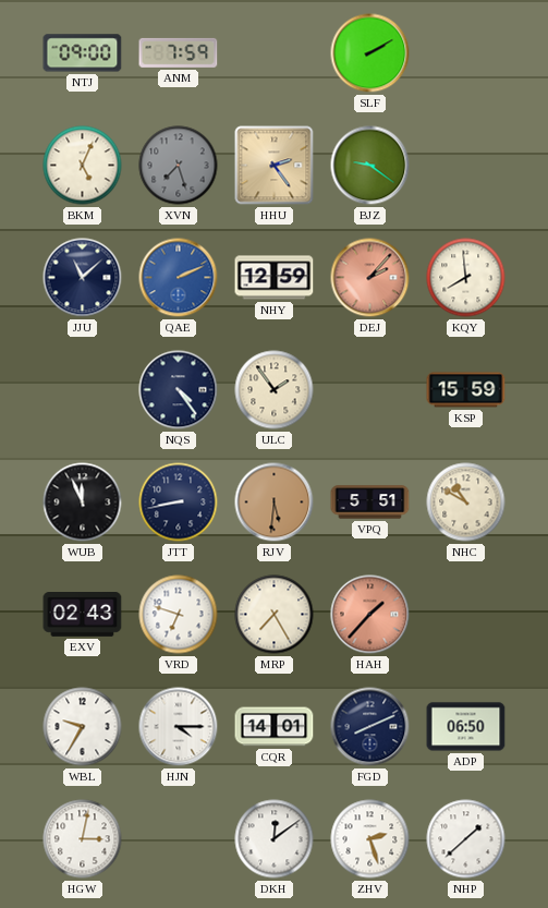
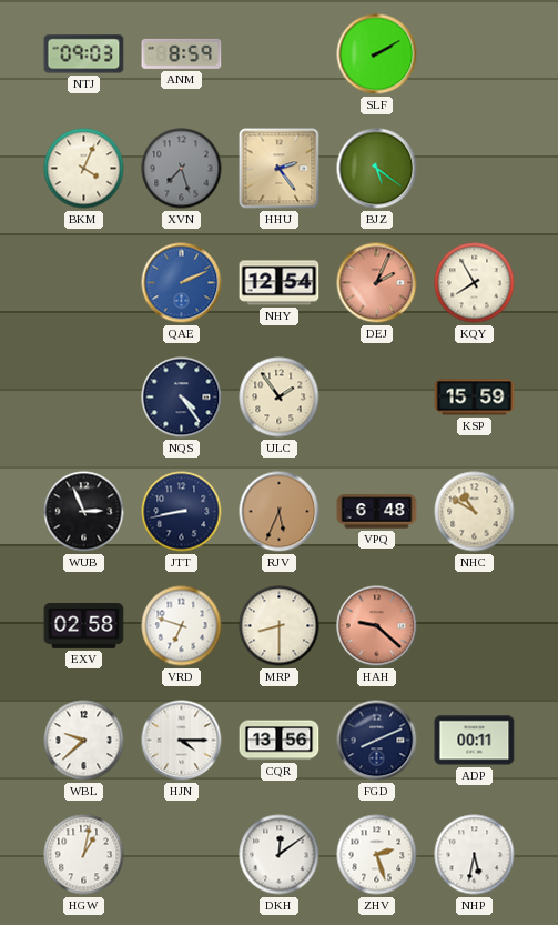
NTJ: 09:00 -> 09:03
ANM: 7:59 -> 8:59
BKM: 5:04 -> 4:04
BJZ: 9:21 -> 5:21
JJU: 11:08 -> none
NHY: 12:59 -> 12:54
DEJ: 2:07 -> 2:04
KQY: 7:59 -> 7:55
WUB: 11:56 -> 2:56
RJV: 5:31 -> 5:34
VPQ: 5:51 -> 6:48
EXV: 02:43 -> 02:58
MRP: 7:25 -> 8:30
HAH: 1:37 -> 9:22
WBL: 9:35 -> 9:38
CQR: 14:01 -> 13:56
ADP: 06:50 -> 00:11
HGW: 3:02 -> 1:02
NHP: 1:38 -> 5:32
